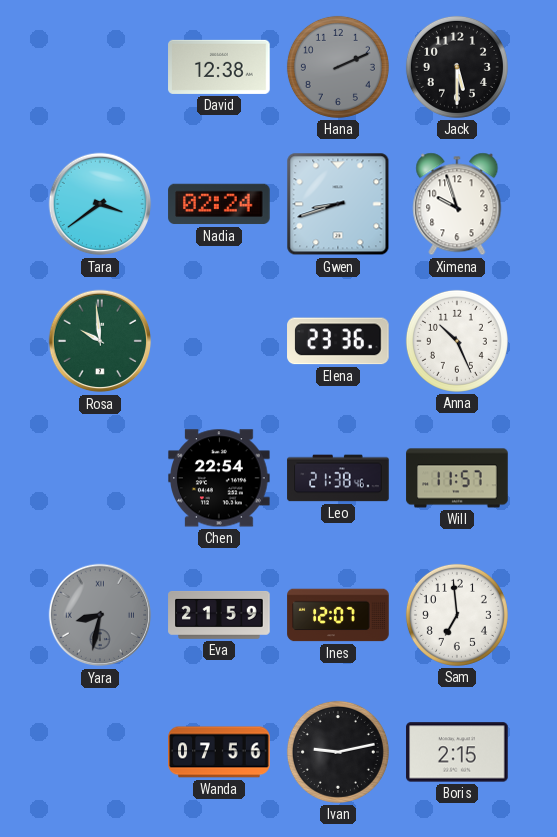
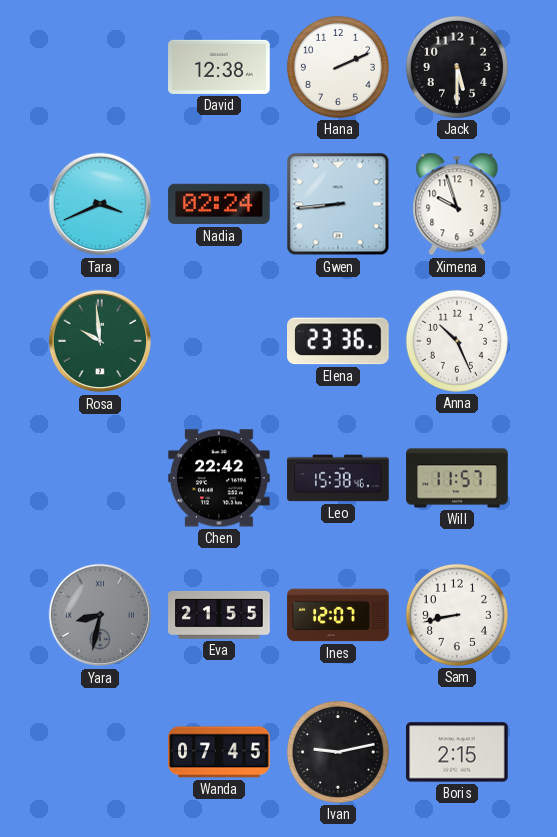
Hana dial: grey -> white
Tara: 3:39 -> 3:41
Gwen: 8:42 -> 8:44
Chen: 22:54 -> 22:42
Leo: 21:38 -> 15:38
Eva: 21:59 -> 21:55
Sam: 6:59 -> 8:43
Wanda: 07:56 -> 07:45
